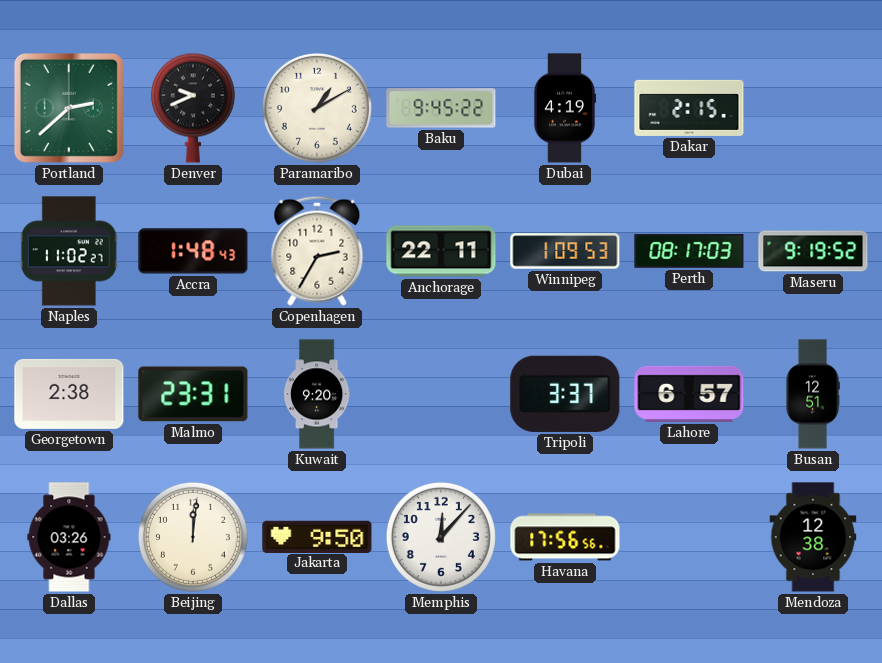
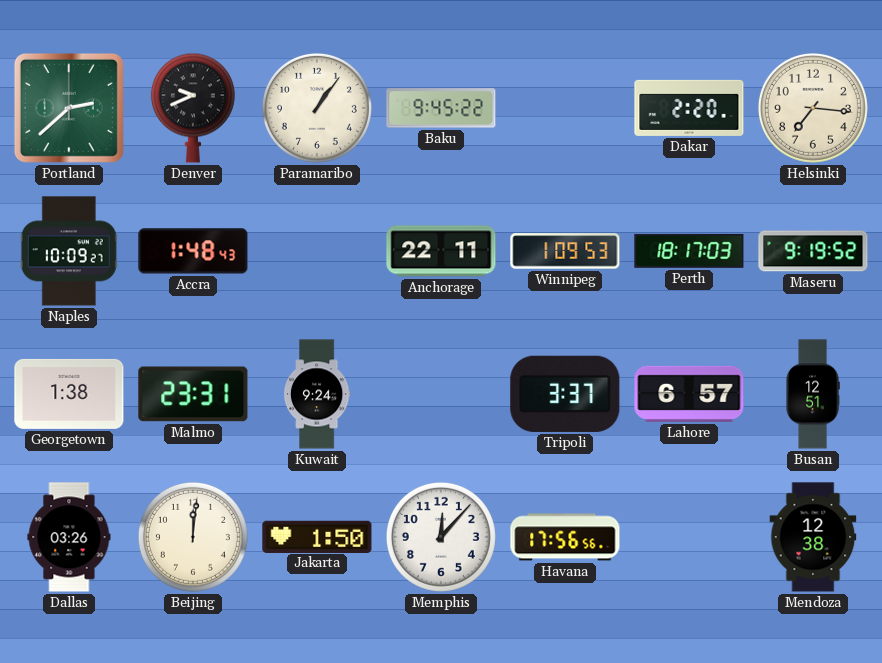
Paramaribo: 1:10 -> 1:06
Dubai: 4:19 -> none
Dakar: 2:15 -> 2:20
Helsinki: none -> 7:16
Naples: 11:02 -> 10:09
Copenhagen: 2:35 -> none
Perth: 08:17 -> 18:17
Georgetown: 2:38 -> 1:38
Kuwait: 9:20 -> 9:24
Jakarta: 9:50 -> 1:50
